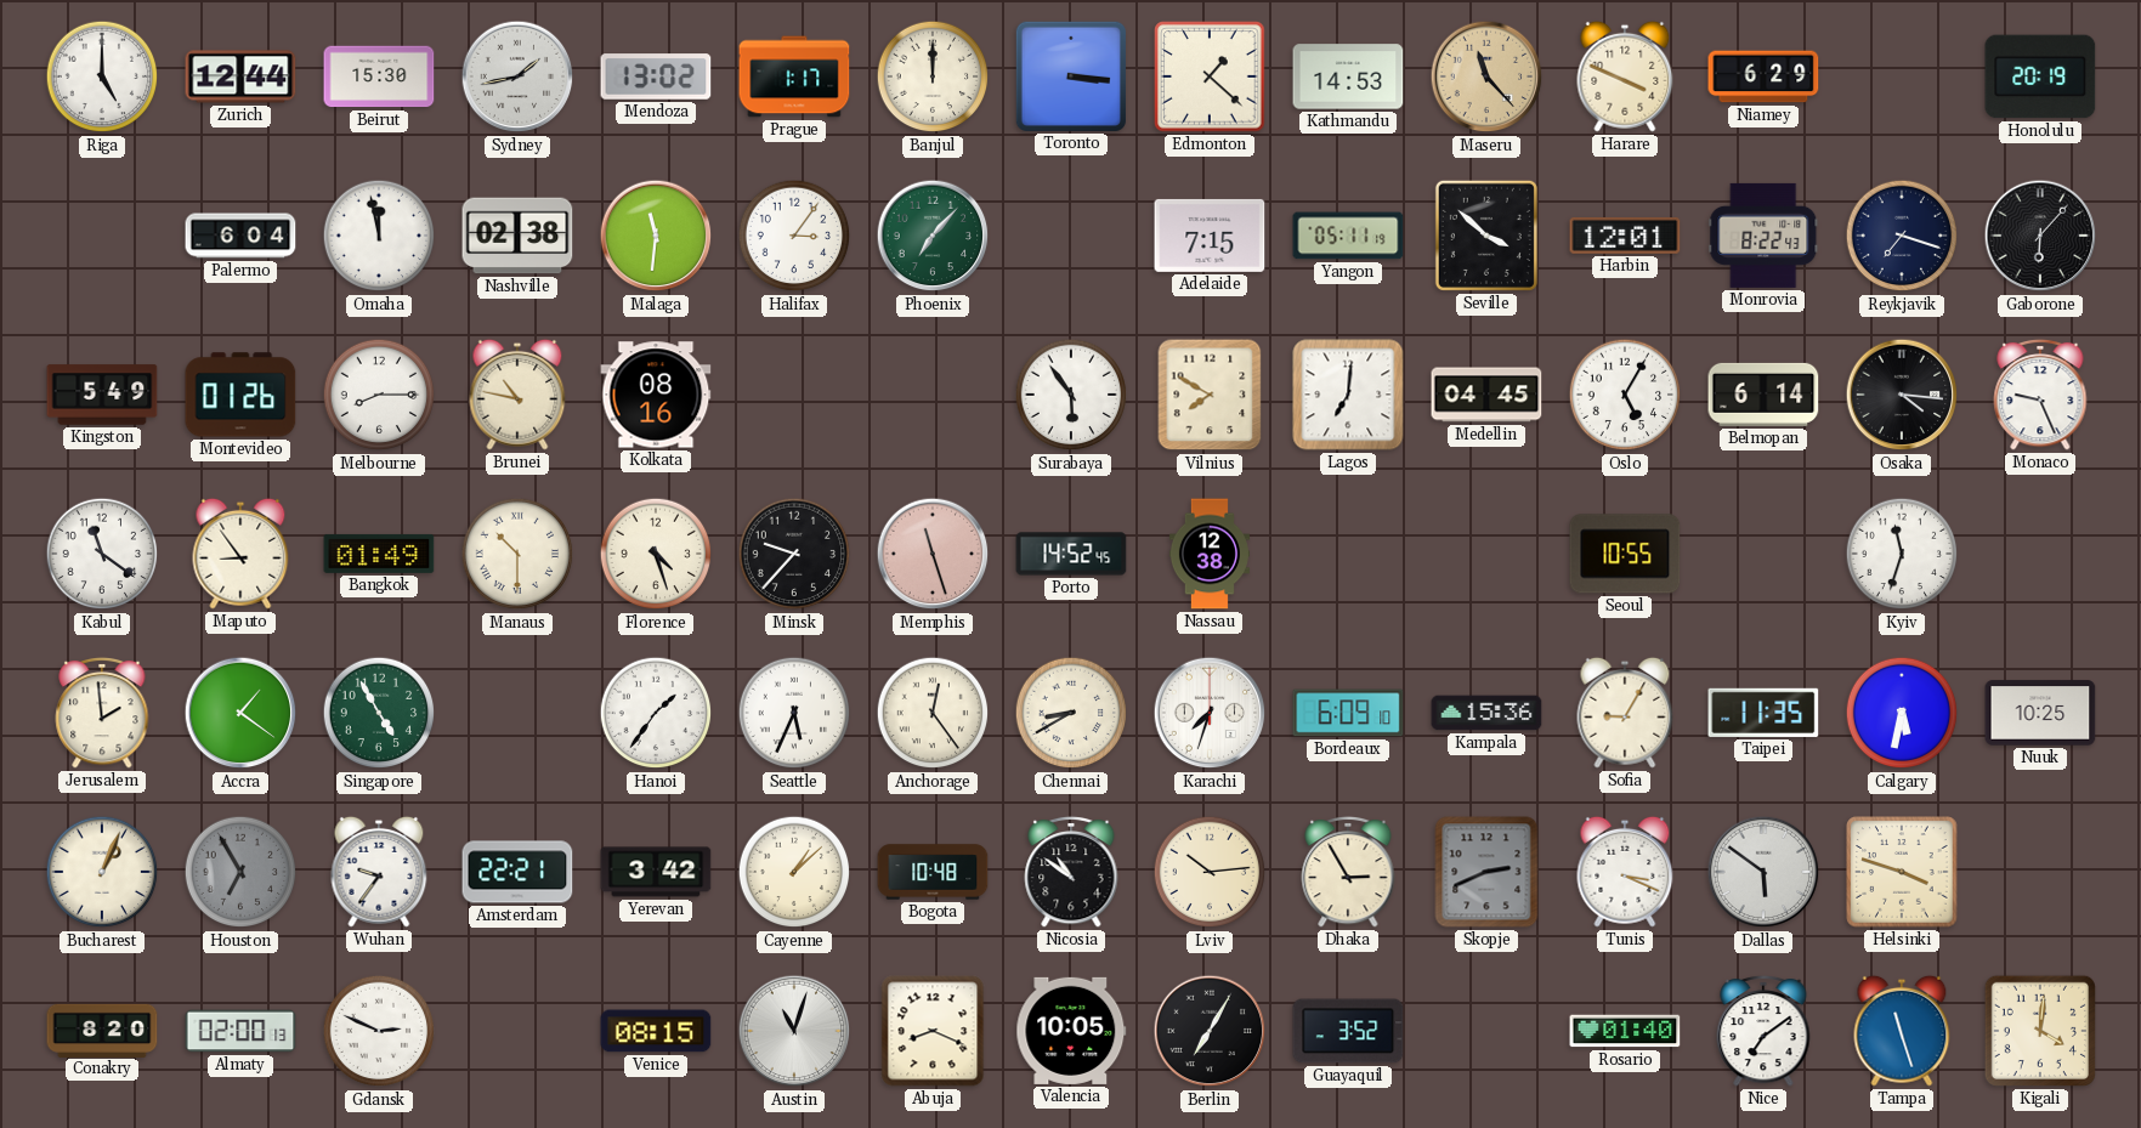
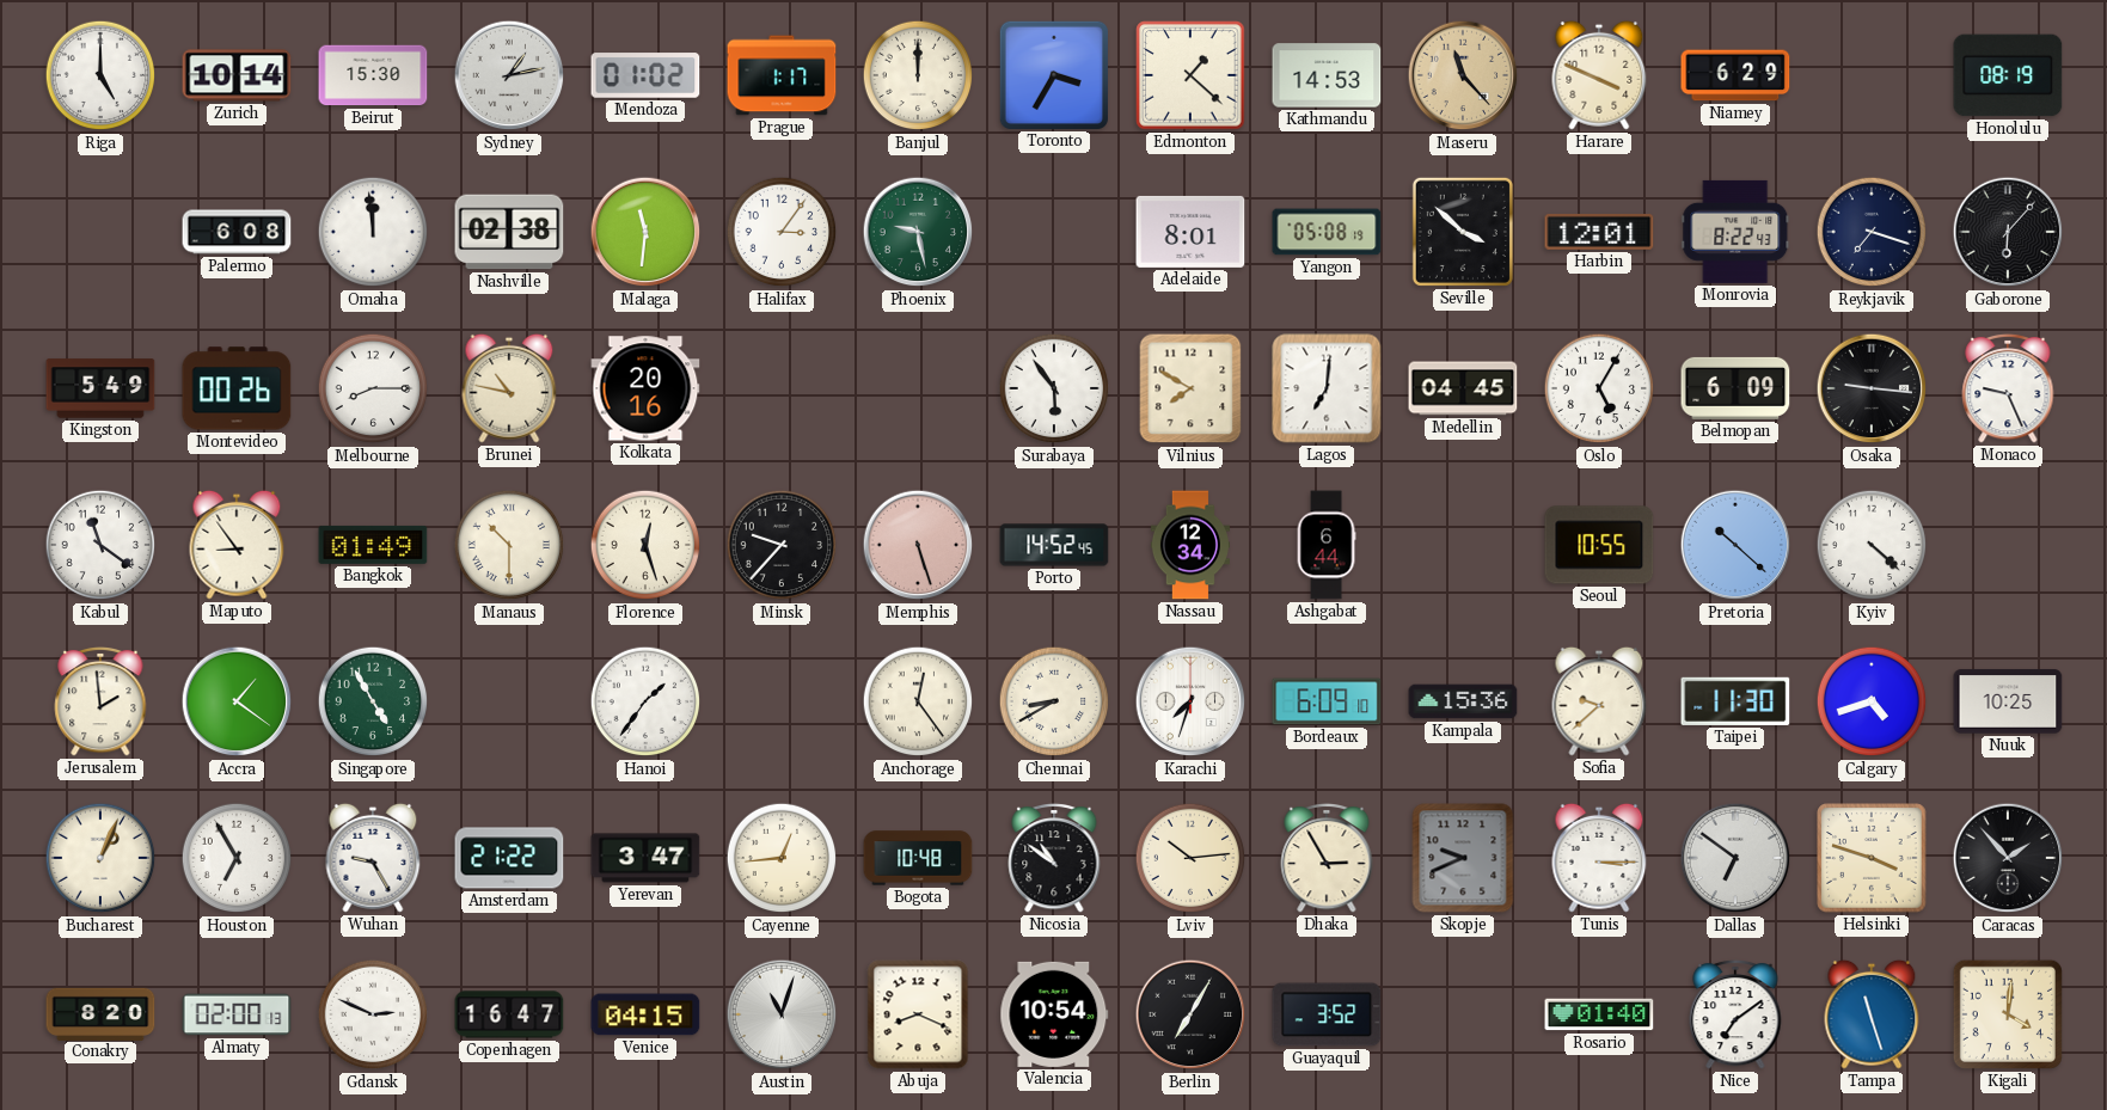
Zurich: 12:44 -> 10:14
Sydney: 1:43 -> 1:13
Mendoza: 13:02 -> 01:02
Toronto: 3:16 -> 3:35
Honolulu: 20:19 -> 08:19
Palermo: 6:04 -> 6:08
Omaha: 11:58 -> 11:59
Phoenix: 7:07 -> 9:28
Adelaide: 7:15 -> 8:01
Yangon: 05:11 -> 05:08
Montevideo: 01:26 -> 00:26
Kolkata: 08:16 -> 20:16
Belmopan: 6:14 -> 6:09
Osaka: 4:16 -> 9:16
Florence: 4:27 -> 12:27
Memphis: 11:27 -> 5:27
Nassau: 12:38 -> 12:34
Ashgabat: none -> 6:44
Pretoria: none -> 10:22
Kyiv: 11:33 -> 4:22
Seattle: 5:34 -> none
Sofia: 9:05 -> 9:38
Taipei: 11:35 -> 11:30
Calgary: 5:32 -> 4:42
Houston dial: grey -> white
Wuhan: 9:36 -> 9:25
Amsterdam: 22:21 -> 21:22
Yerevan: 3:42 -> 3:47
Cayenne: 1:08 -> 12:44
Skopje: 2:41 -> 9:41
Tunis: 3:19 -> 3:15
Dallas: 5:51 -> 6:51
Caracas: none -> 1:53
Copenhagen: none -> 16:47
Venice: 08:15 -> 04:15
Valencia: 10:05 -> 10:54
